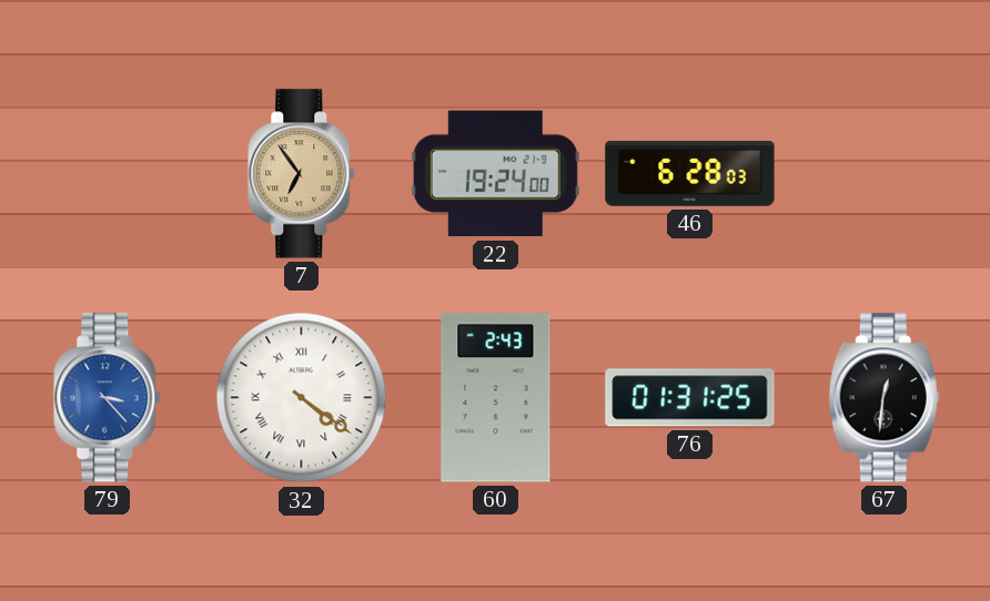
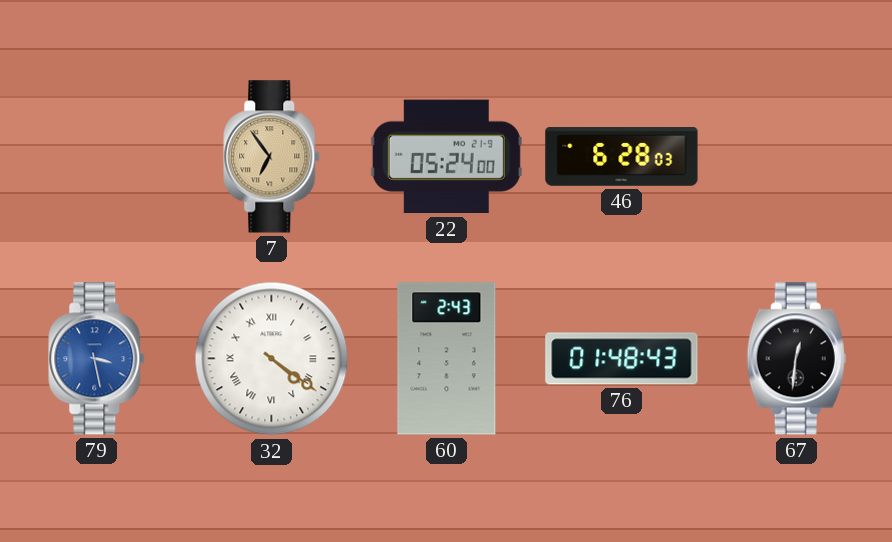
22: 19:24 -> 05:24
79: 3:23 -> 3:28
76: 01:31 -> 01:48
